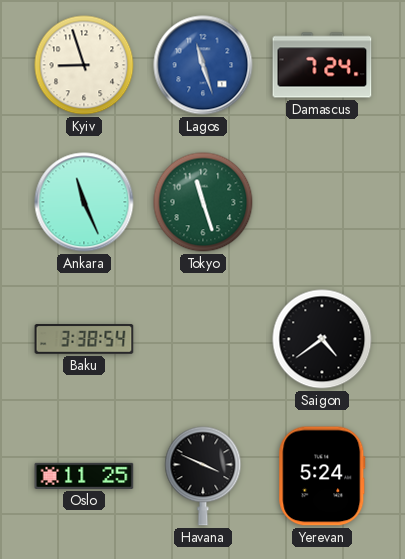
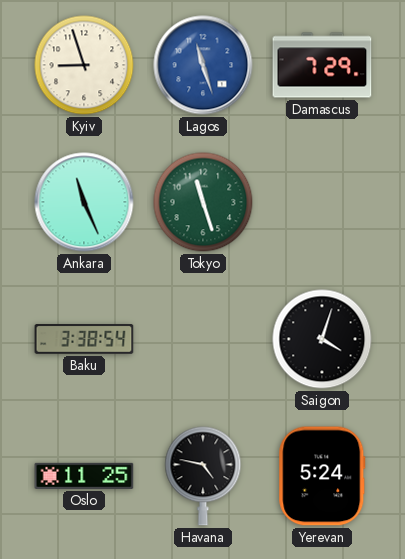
Damascus: 7:24 -> 7:29
Saigon: 4:39 -> 4:03
Havana: 3:49 -> 4:47
